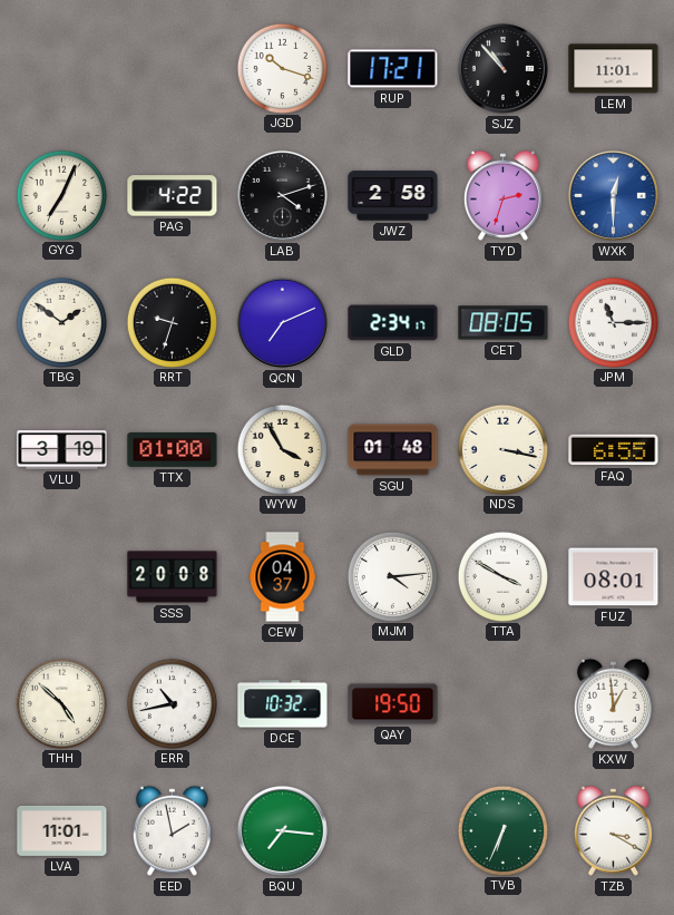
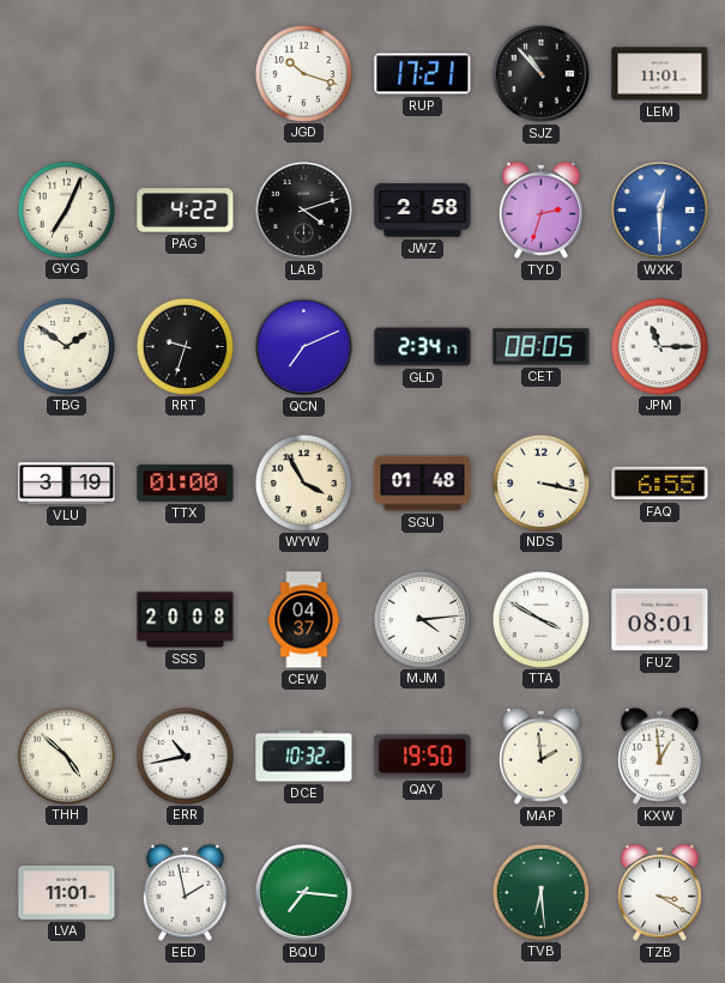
MAP: none -> 1:59
TVB: 6:34 -> 6:29
